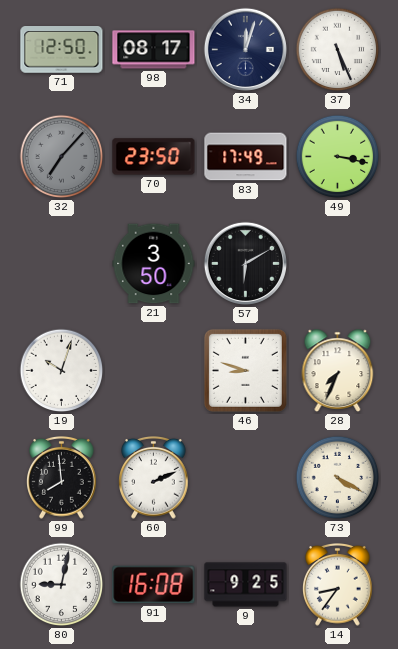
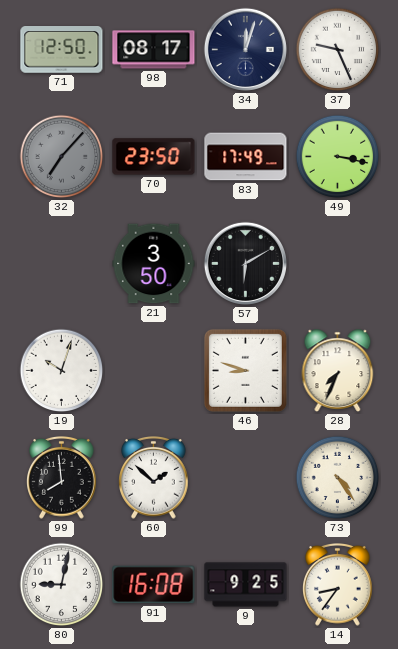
37: 5:26 -> 9:26
60: 2:11 -> 1:52
73: 4:20 -> 4:24
